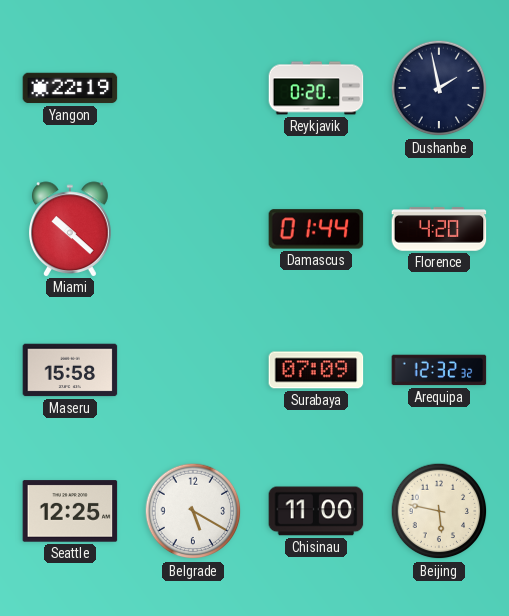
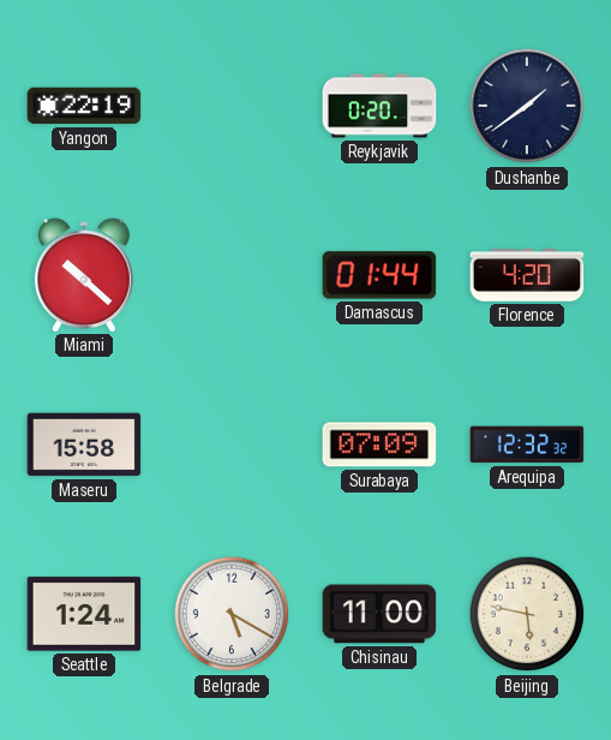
Dushanbe: 1:58 -> 1:39
Seattle: 12:25 -> 1:24
